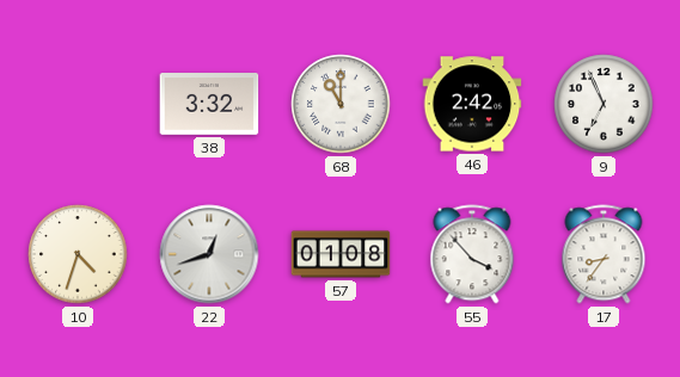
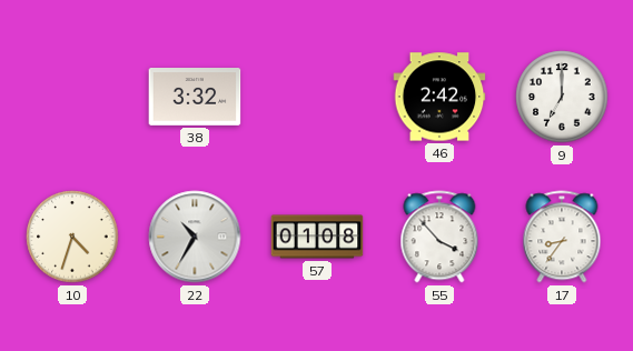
68: 11:00 -> none
9: 6:56 -> 7:00
22: 12:42 -> 10:35
